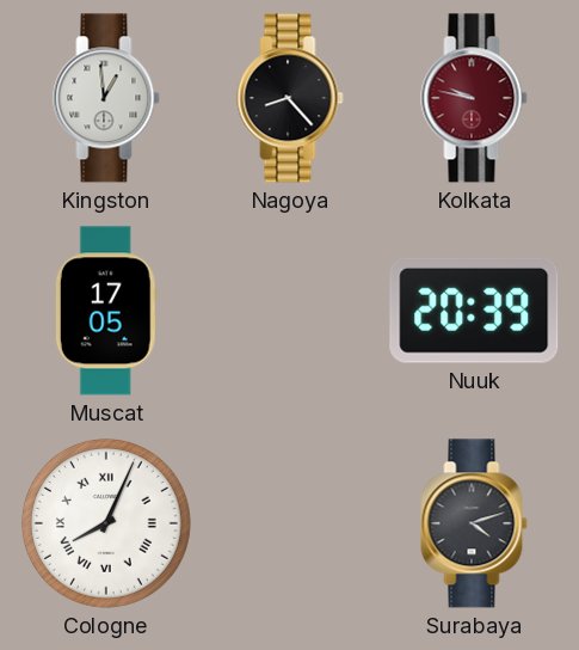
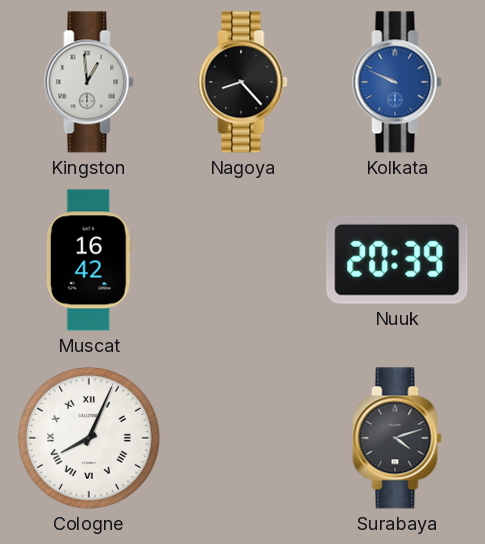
Kolkata: 9:47 -> 9:49
Kolkata dial: burgundy -> blue
Muscat: 17:05 -> 16:42
